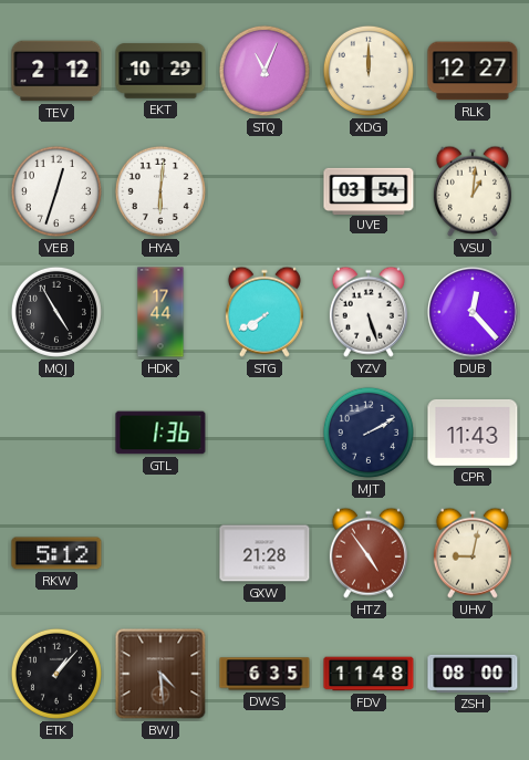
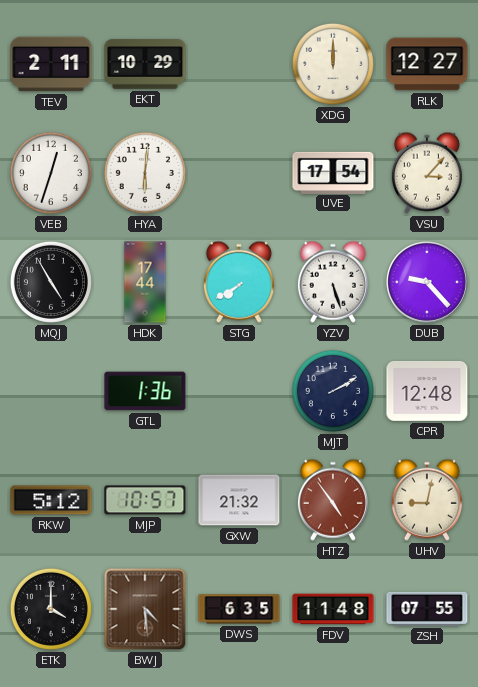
TEV: 2:12 -> 2:11
STQ: 11:04 -> none
UVE: 03:54 -> 17:54
VSU: 1:01 -> 3:07
DUB: 12:23 -> 9:23
CPR: 11:43 -> 12:48
MJP: none -> 10:57
GXW: 21:28 -> 21:32
ETK: 1:07 -> 4:00
ZSH: 08:00 -> 07:55
